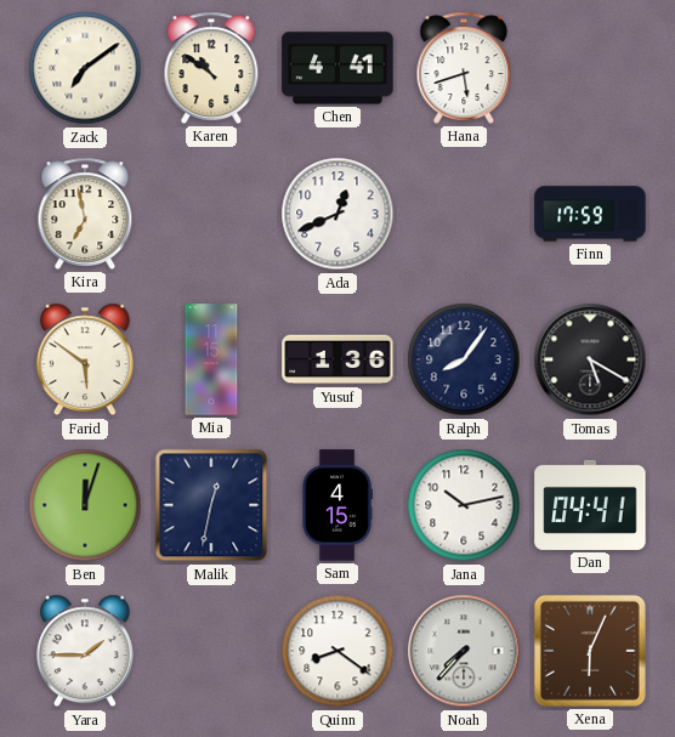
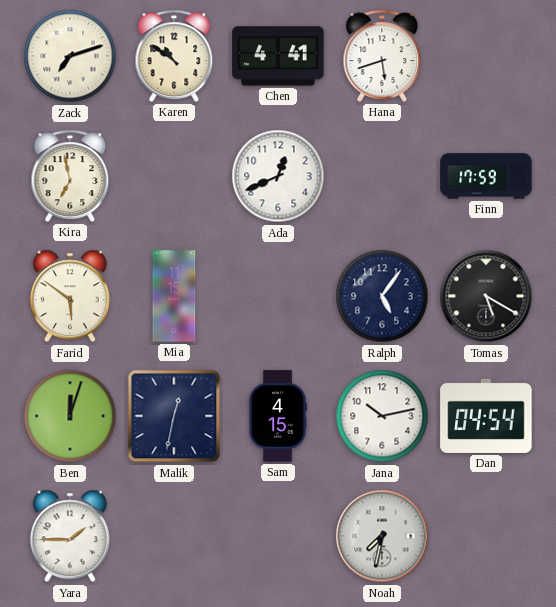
Zack: 7:09 -> 7:12
Yusuf: 1:36 -> none
Ralph: 8:06 -> 5:06
Dan: 04:41 -> 04:54
Quinn: 8:21 -> none
Noah: 7:37 -> 7:32
Xena: 6:04 -> none
